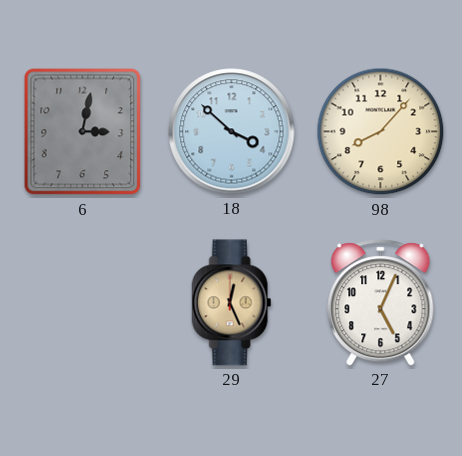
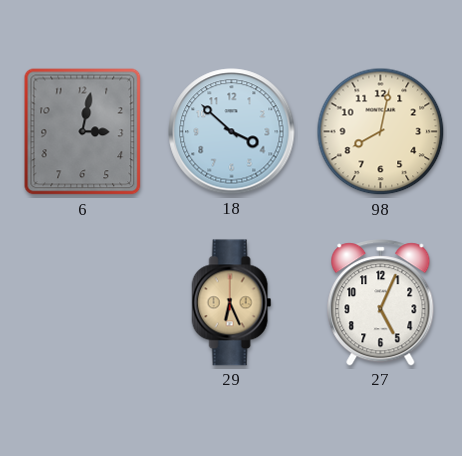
98: 8:07 -> 8:02
29: 12:26 -> 6:26
